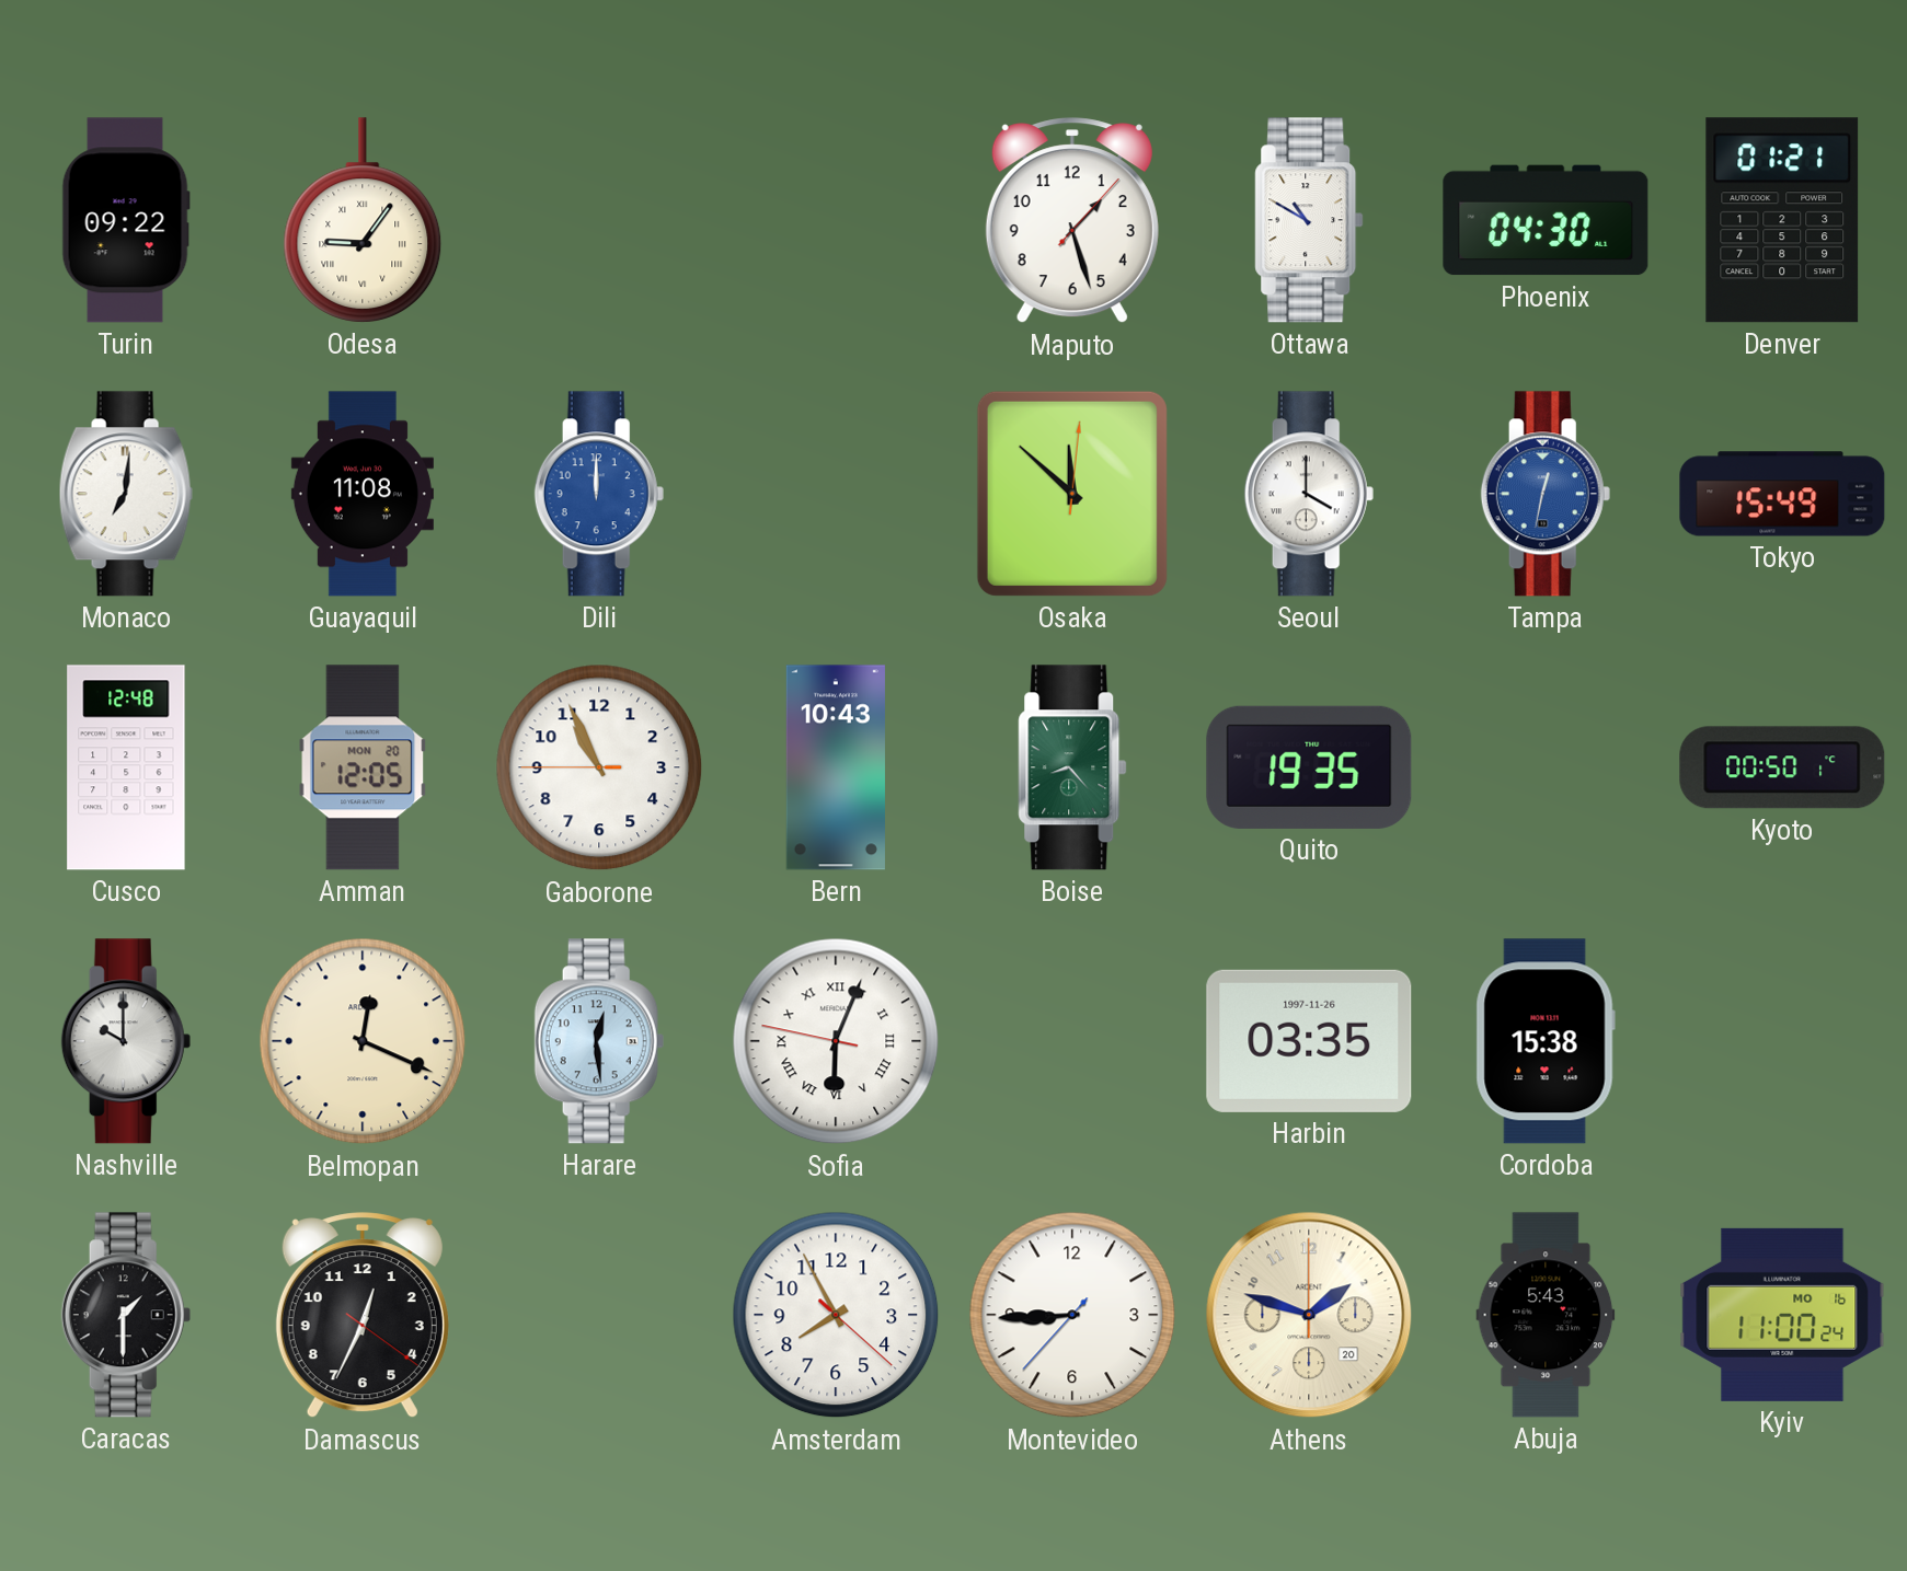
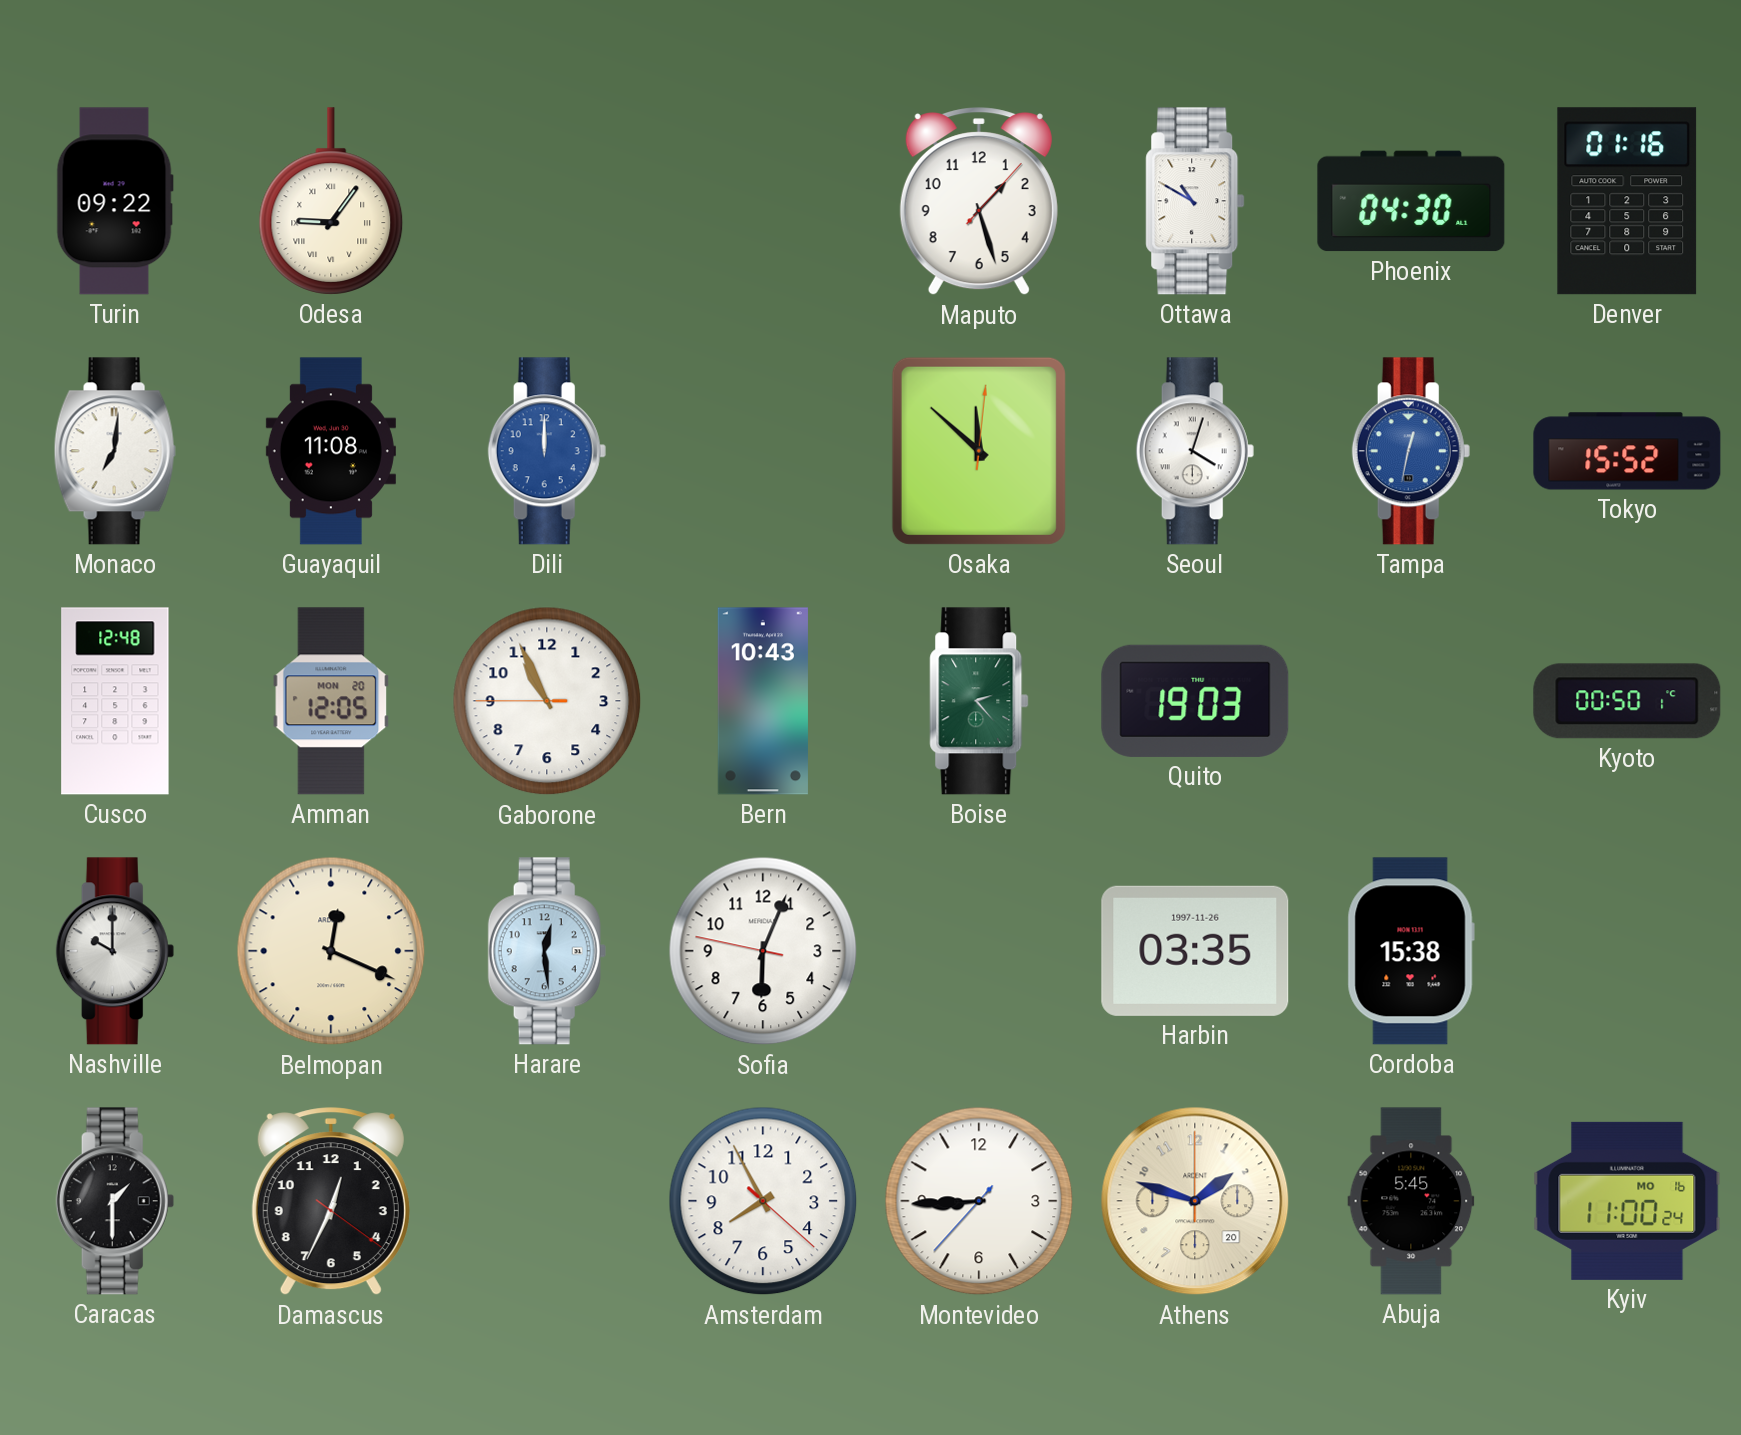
Denver: 01:21 -> 01:16
Seoul: 4:00 -> 4:03
Tokyo: 15:49 -> 15:52
Boise: 8:23 -> 2:23
Quito: 19:35 -> 19:03
Sofia numerals: Roman -> Arabic
Abuja: 5:43 -> 5:45
